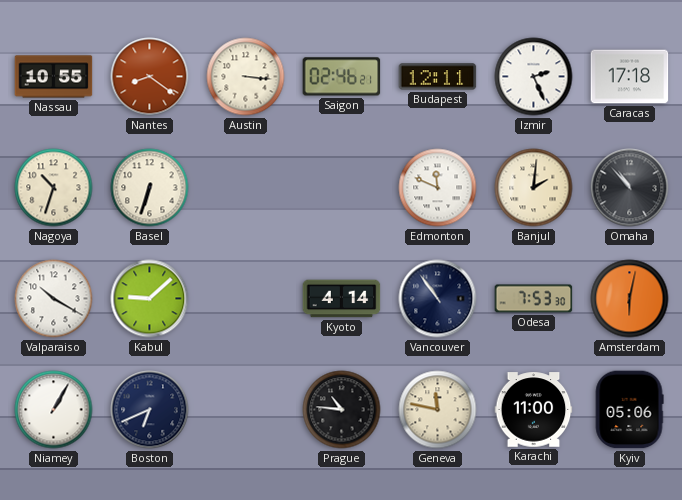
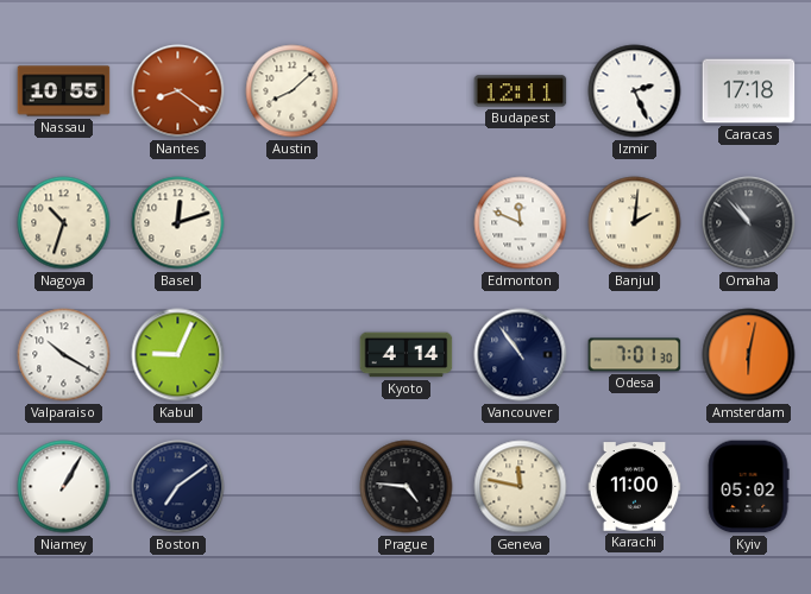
Austin: 3:16 -> 8:08
Saigon: 02:46 -> none
Basel: 6:33 -> 12:12
Kabul: 9:08 -> 9:04
Odesa: 7:53 -> 7:01
Boston: 6:41 -> 7:09
Prague: 10:46 -> 4:46
Kyiv: 05:06 -> 05:02
